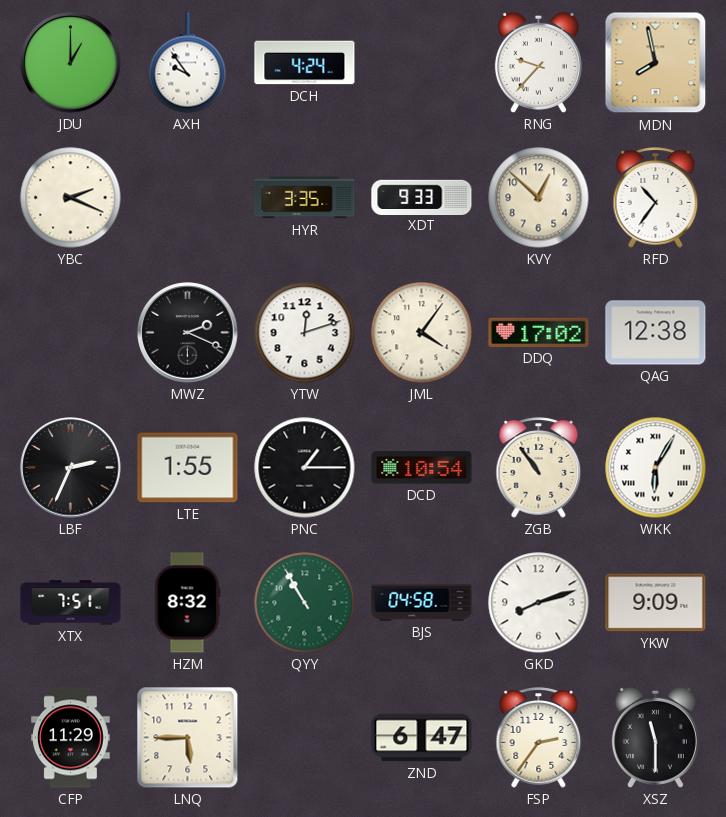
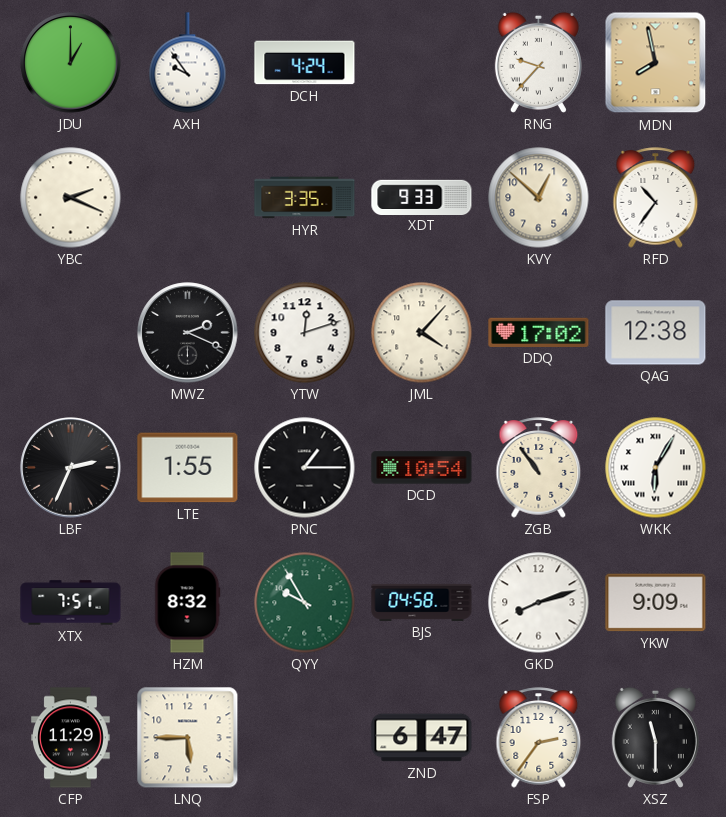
JML: 4:06 -> 4:07
QYY: 10:55 -> 9:55
